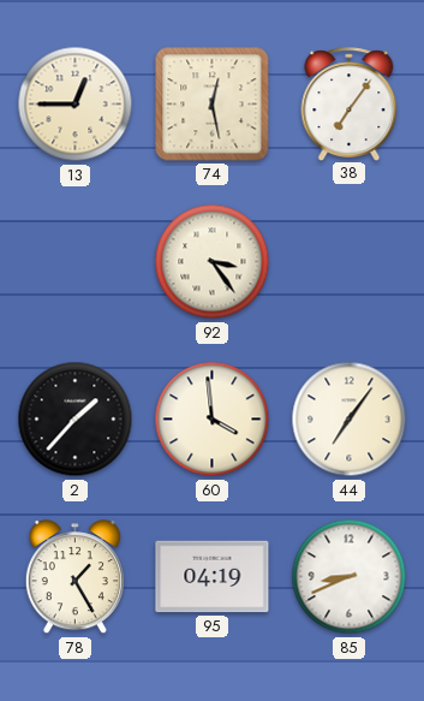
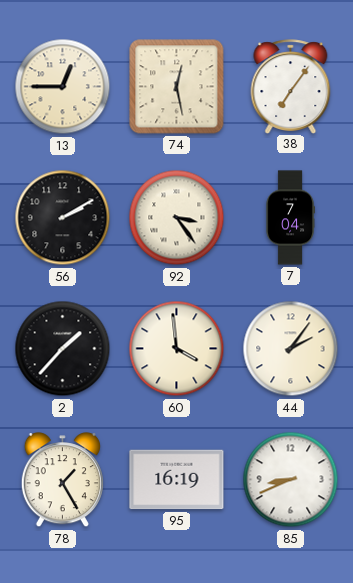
56: none -> 2:10
7: none -> 7:04
44: 7:06 -> 2:06
95: 04:19 -> 16:19
